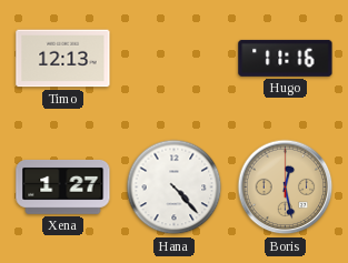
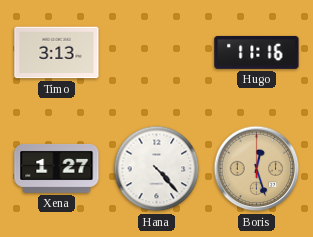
Timo: 12:13 -> 3:13
Boris: 12:28 -> 12:27
